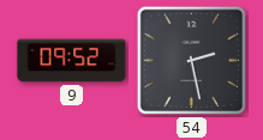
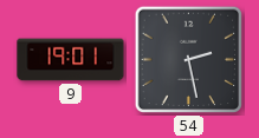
9: 09:52 -> 19:01
